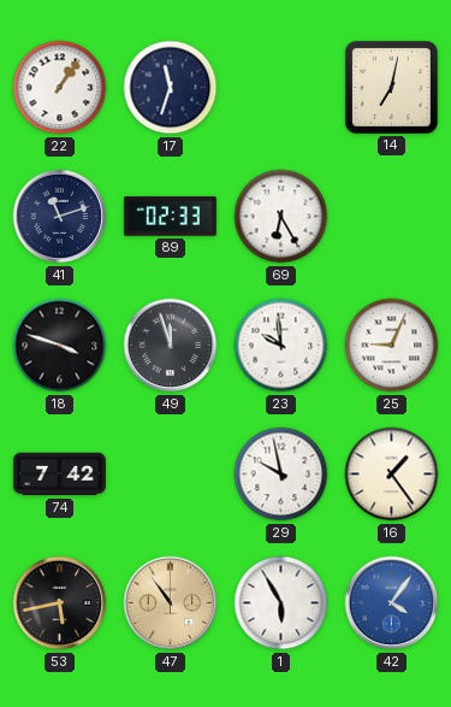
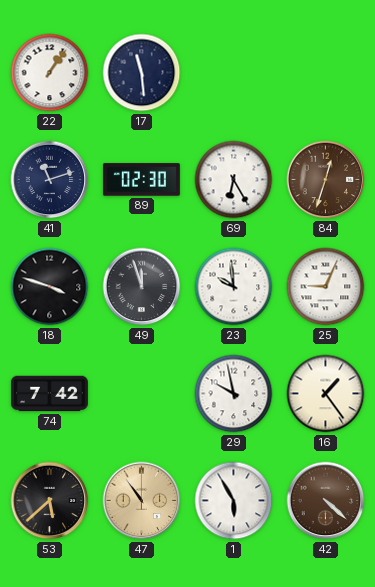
17: 11:33 -> 11:29
14: 7:02 -> none
89: 02:33 -> 02:30
84: none -> 12:33
53: 5:43 -> 5:38
42: 4:06 -> 4:22
42 dial: blue -> brown
